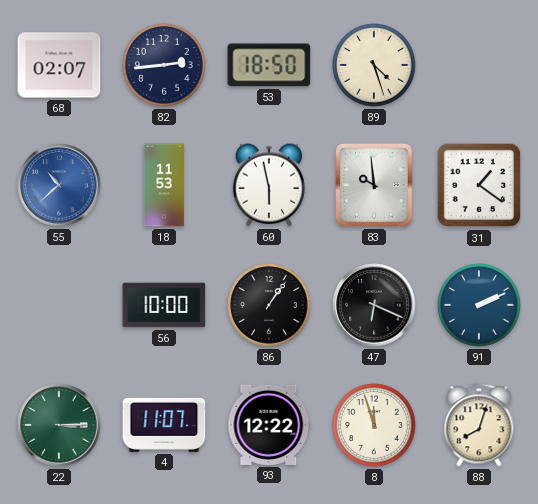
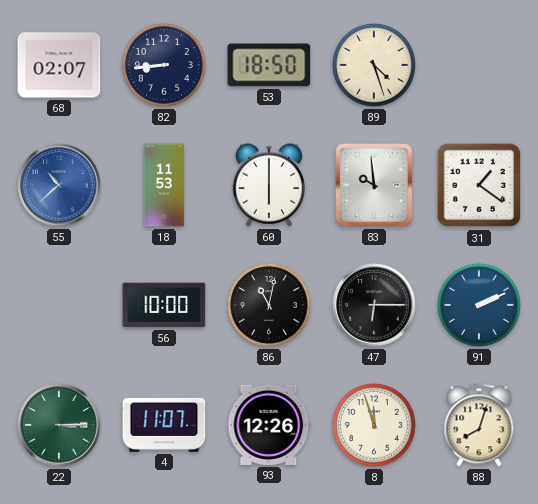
82: 2:44 -> 8:44
60: 5:58 -> 6:00
86: 1:06 -> 11:02
47: 6:19 -> 6:15
93: 12:22 -> 12:26
